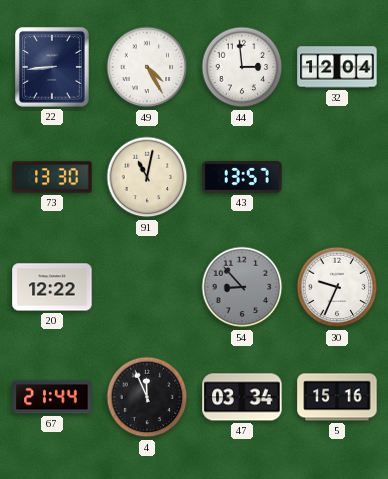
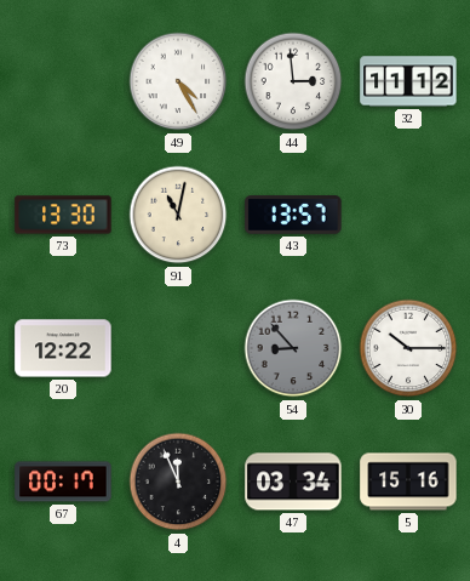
22: 8:44 -> none
32: 12:04 -> 11:12
30: 9:34 -> 10:15
67: 21:44 -> 00:17
